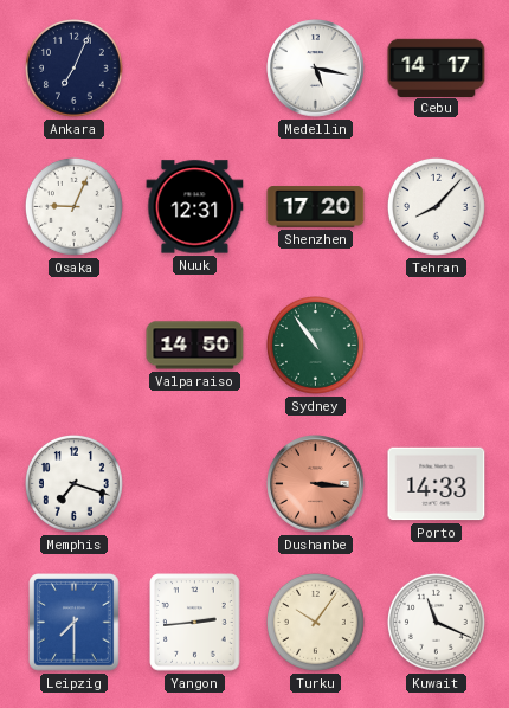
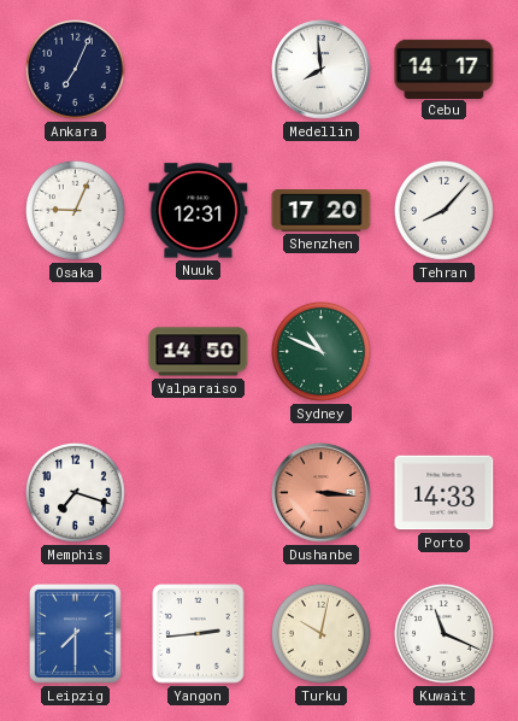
Medellin: 5:17 -> 7:59
Sydney: 10:54 -> 10:49
Turku: 10:06 -> 10:02
